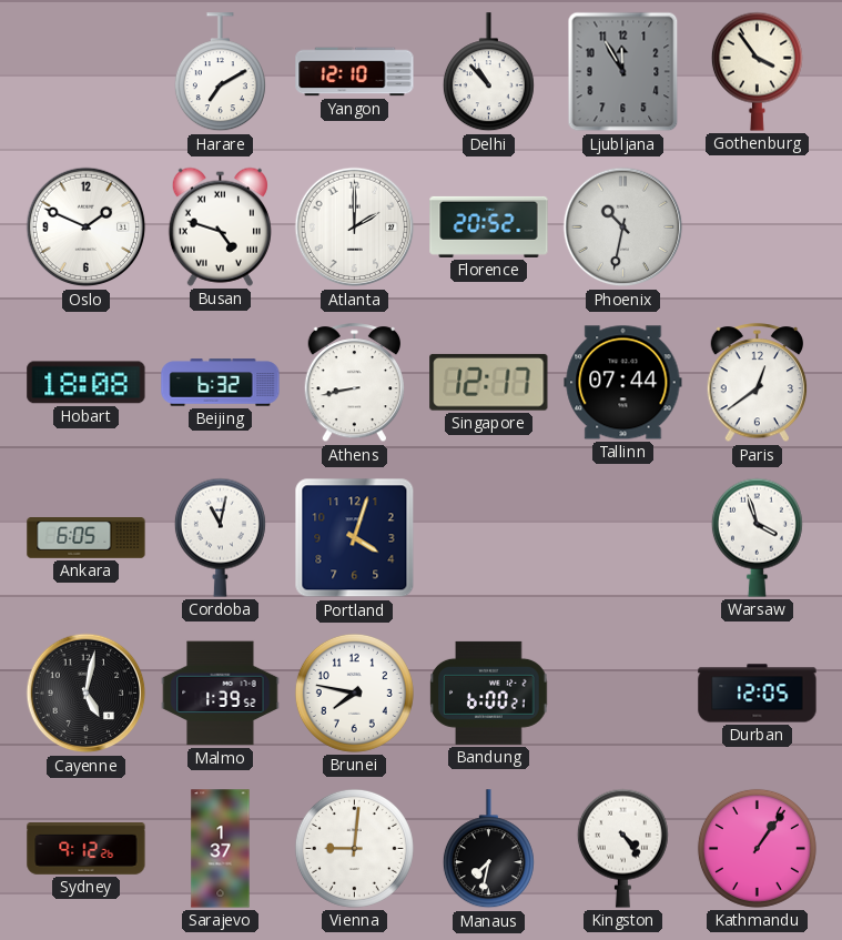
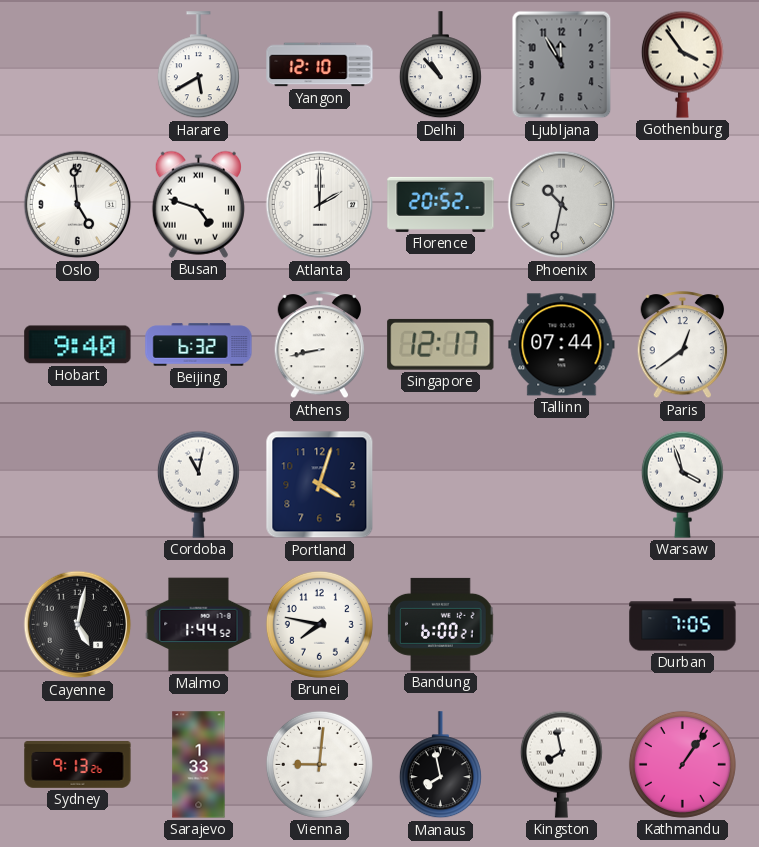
Harare: 7:10 -> 5:40
Oslo: 1:49 -> 4:59
Hobart: 18:08 -> 9:40
Ankara: 6:05 -> none
Malmo: 1:39 -> 1:44
Durban: 12:05 -> 7:05
Sydney: 9:12 -> 9:13
Sarajevo: 1:37 -> 1:33
Manaus: 7:32 -> 7:58
Kingston: 4:24 -> 7:58
